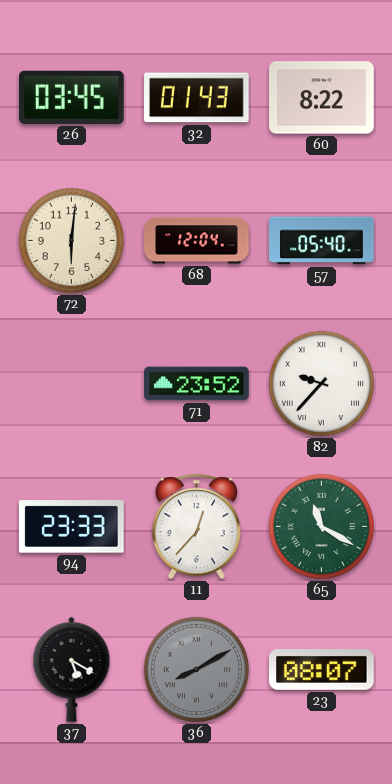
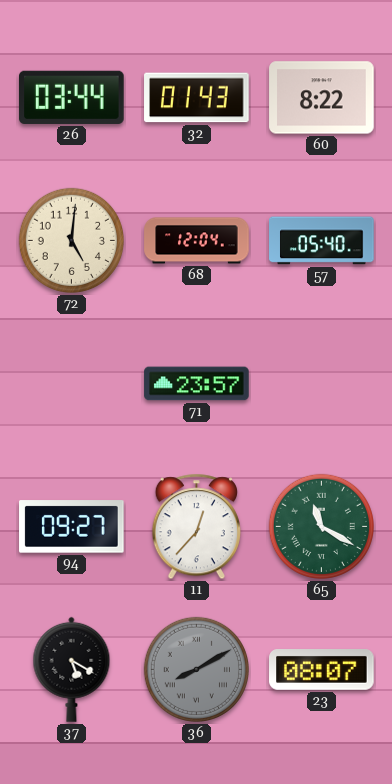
26: 03:45 -> 03:44
72: 6:01 -> 5:01
71: 23:52 -> 23:57
82: 9:37 -> none
94: 23:33 -> 09:27
